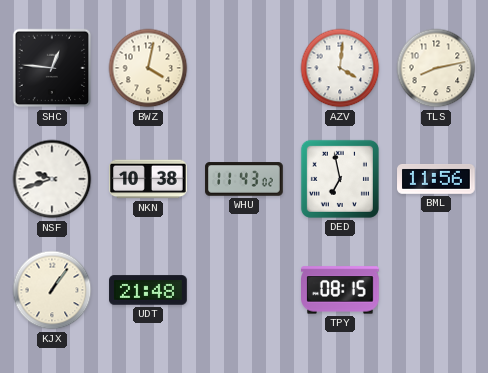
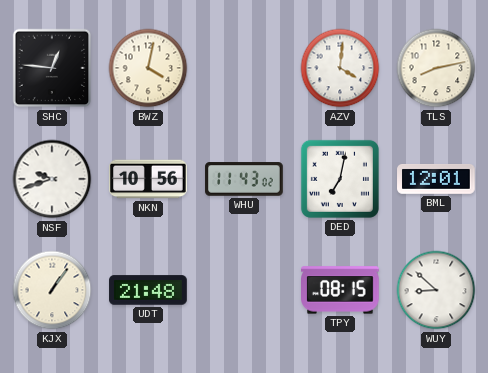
NKN: 10:38 -> 10:56
DED: 6:58 -> 7:02
BML: 11:56 -> 12:01
WUY: none -> 8:52
